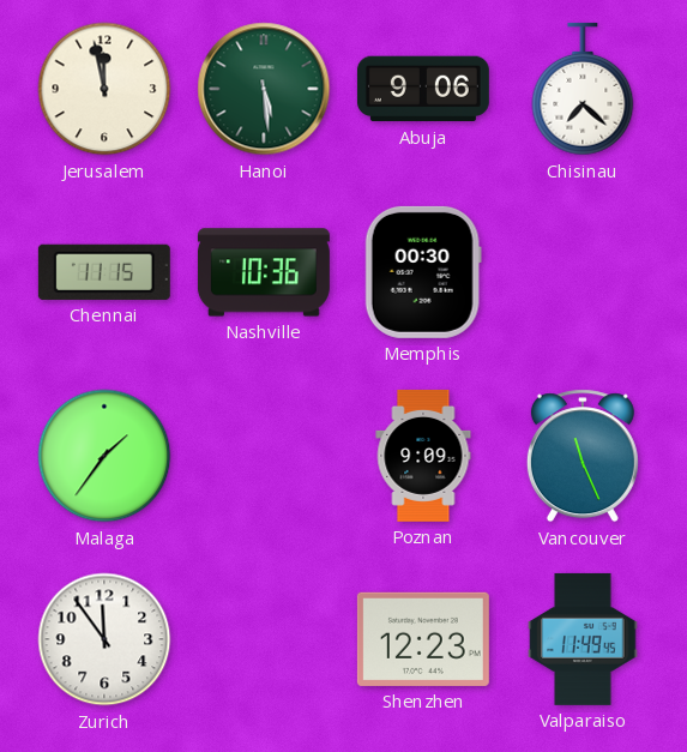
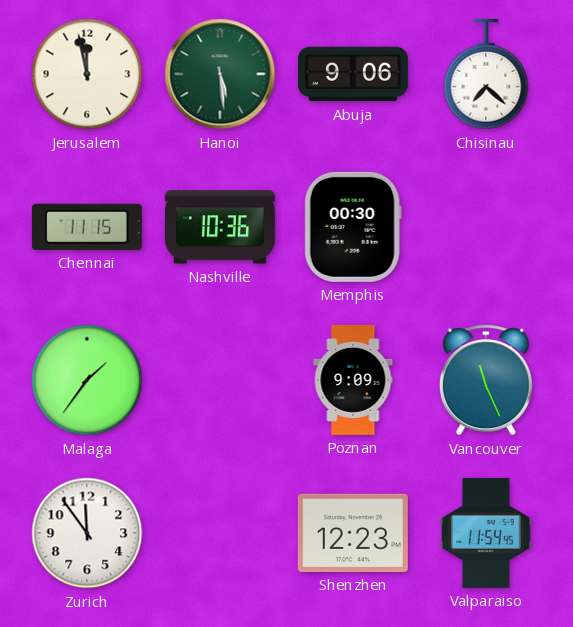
Valparaiso: 11:49 -> 11:54
